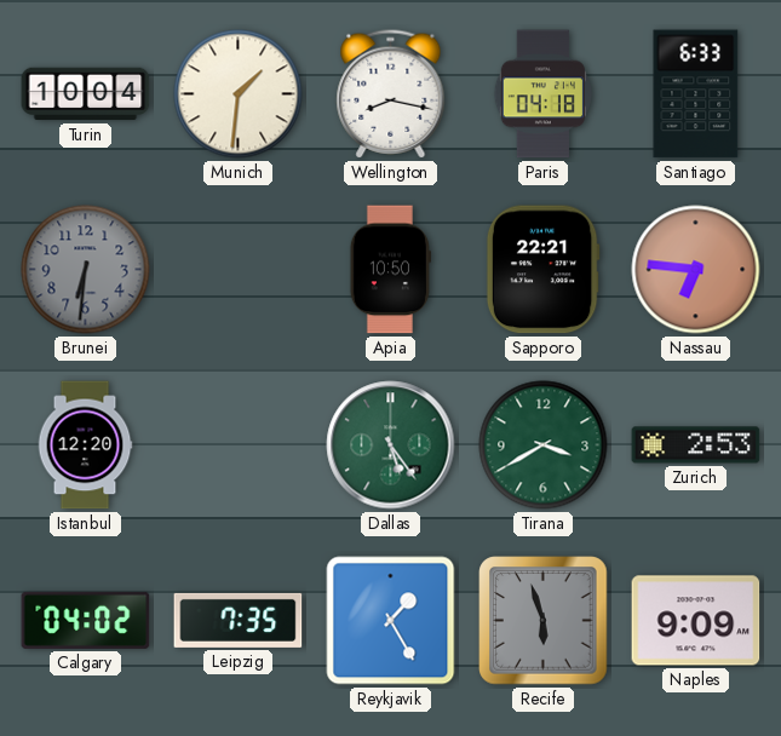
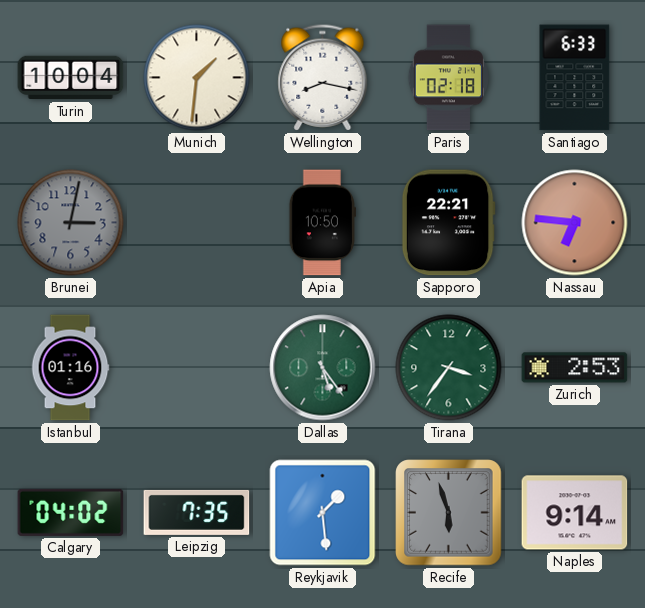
Paris: 04:18 -> 02:18
Brunei: 6:31 -> 3:02
Istanbul: 12:20 -> 01:16
Tirana: 3:40 -> 3:36
Reykjavik: 1:25 -> 1:29
Naples: 9:09 -> 9:14
